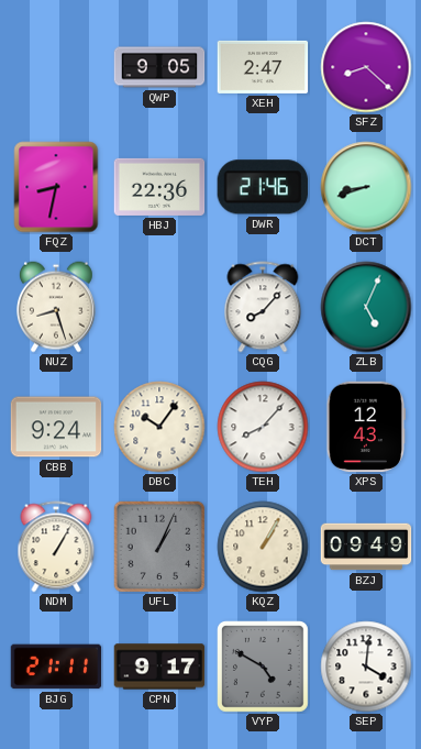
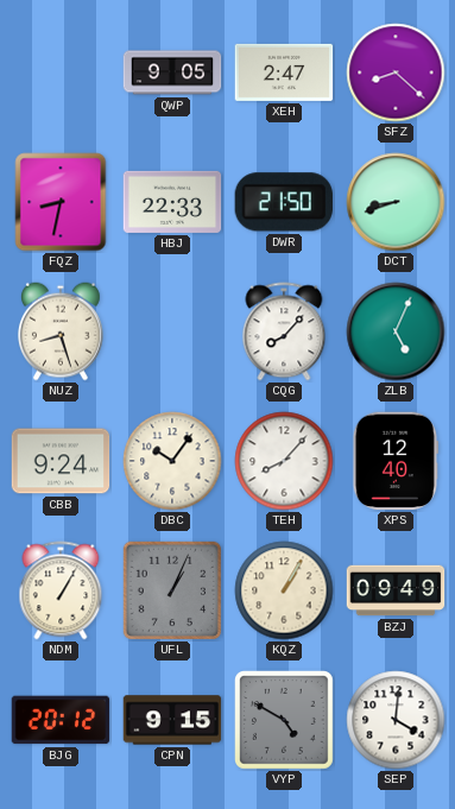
HBJ: 22:36 -> 22:33
DWR: 21:46 -> 21:50
XPS: 12:43 -> 12:40
BJG: 21:11 -> 20:12
CPN: 9:17 -> 9:15
